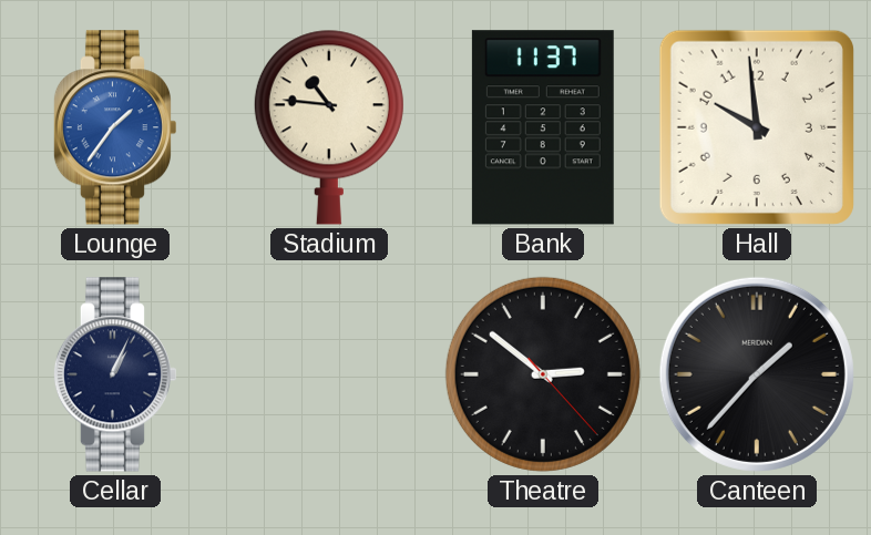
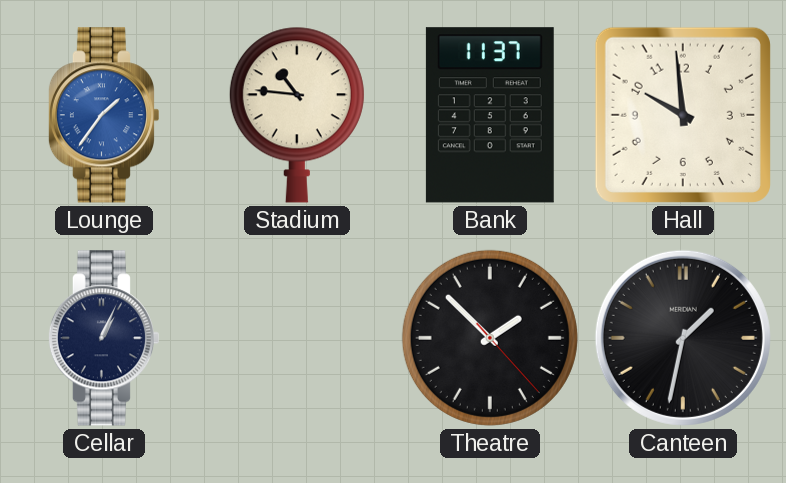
Theatre: 2:51 -> 1:52
Canteen: 1:37 -> 1:32
